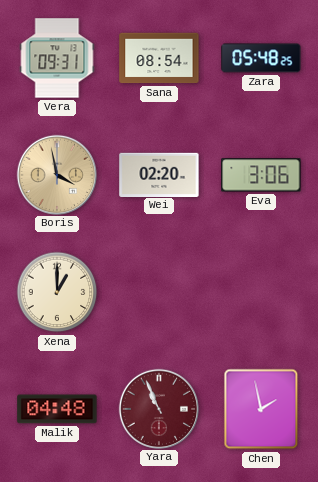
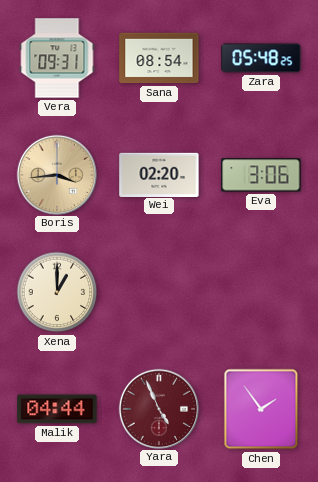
Boris: 3:58 -> 3:44
Malik: 04:48 -> 04:44
Yara: 10:56 -> 4:56
Chen: 1:58 -> 1:54
